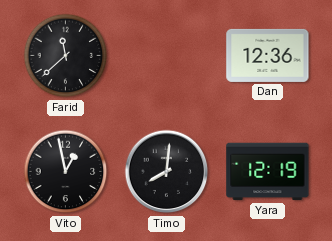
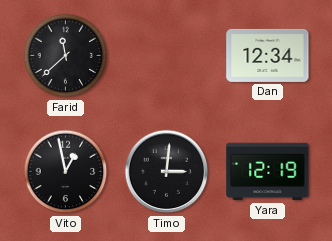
Dan: 12:36 -> 12:34
Timo: 8:01 -> 3:01
